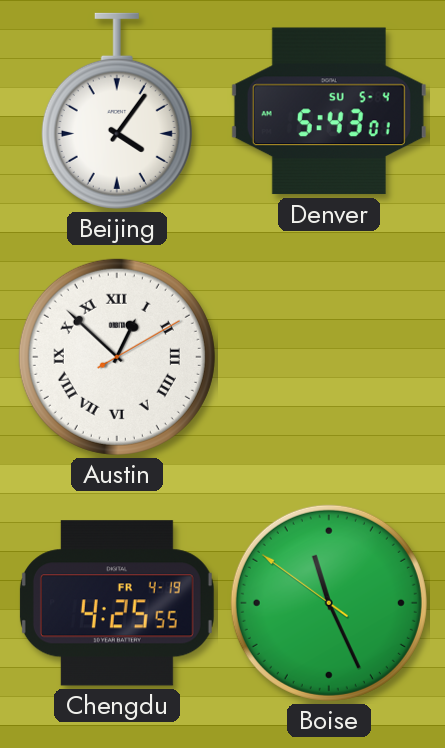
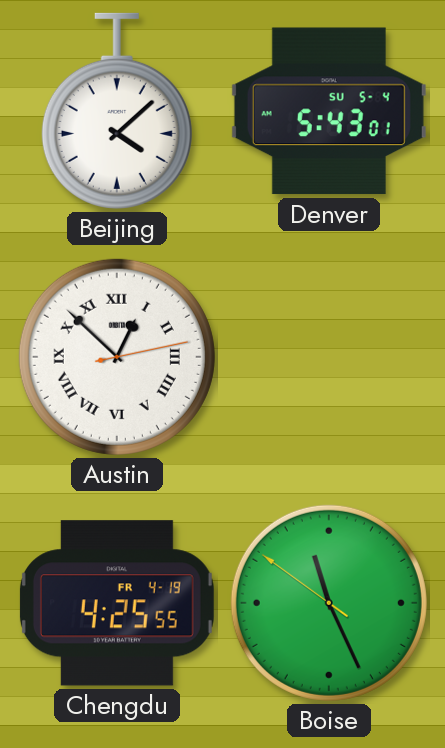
Beijing: 4:06 -> 4:08
Austin: 12:52:10 -> 12:52:13
